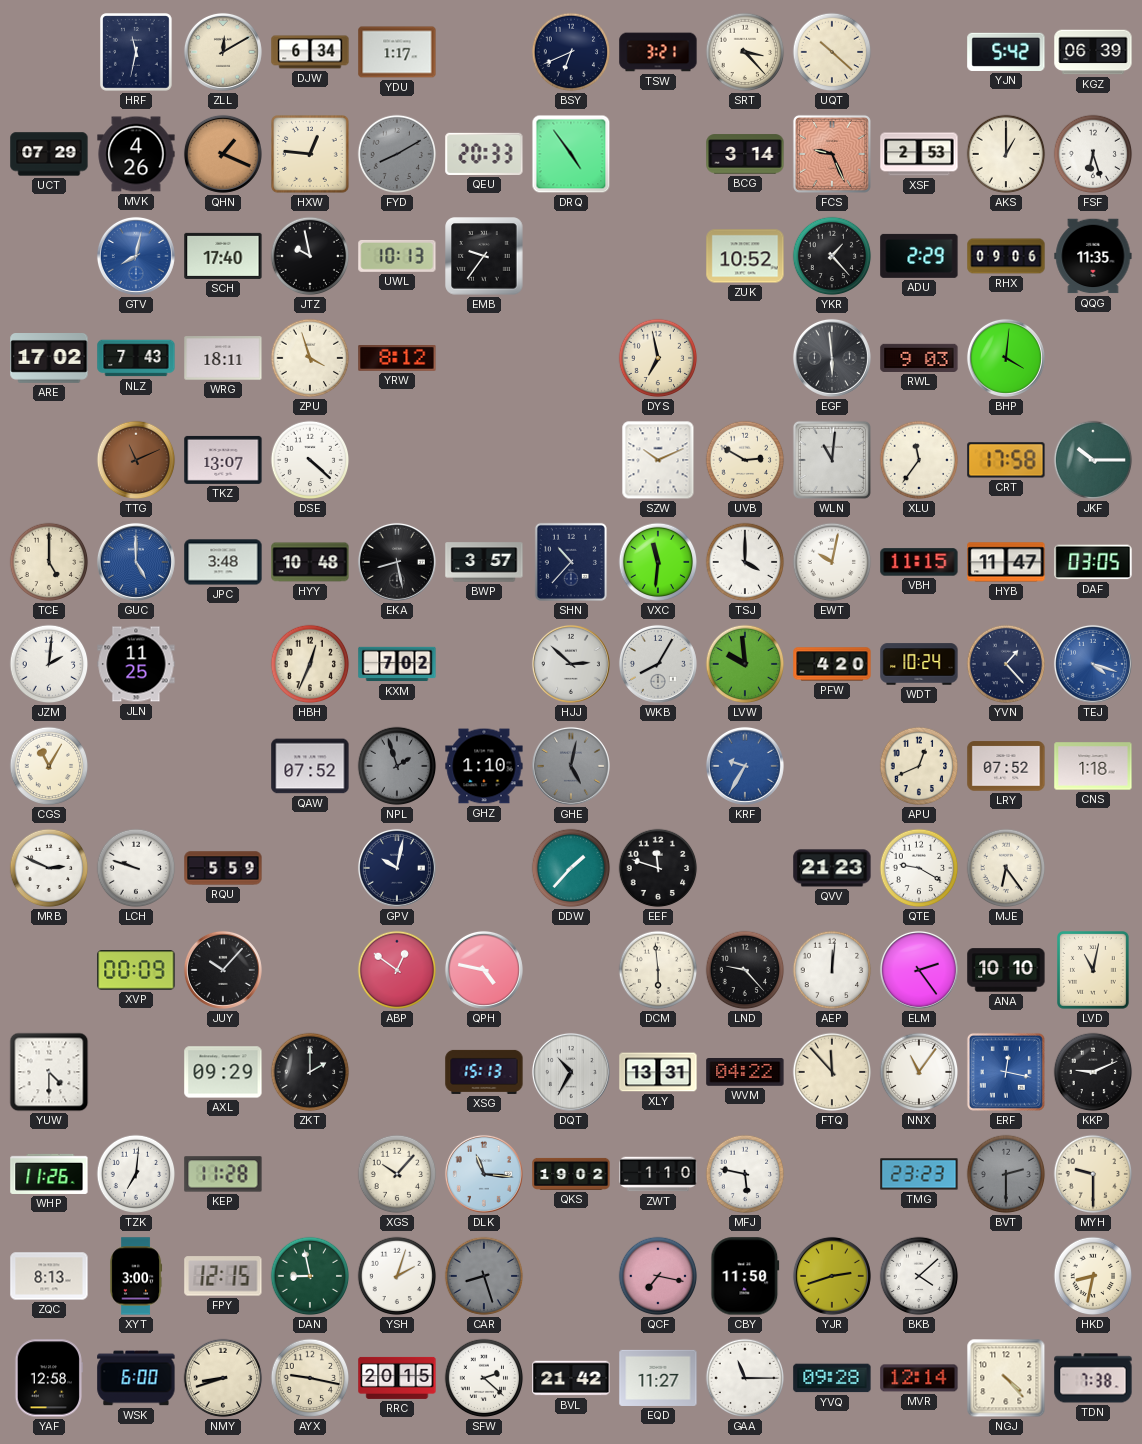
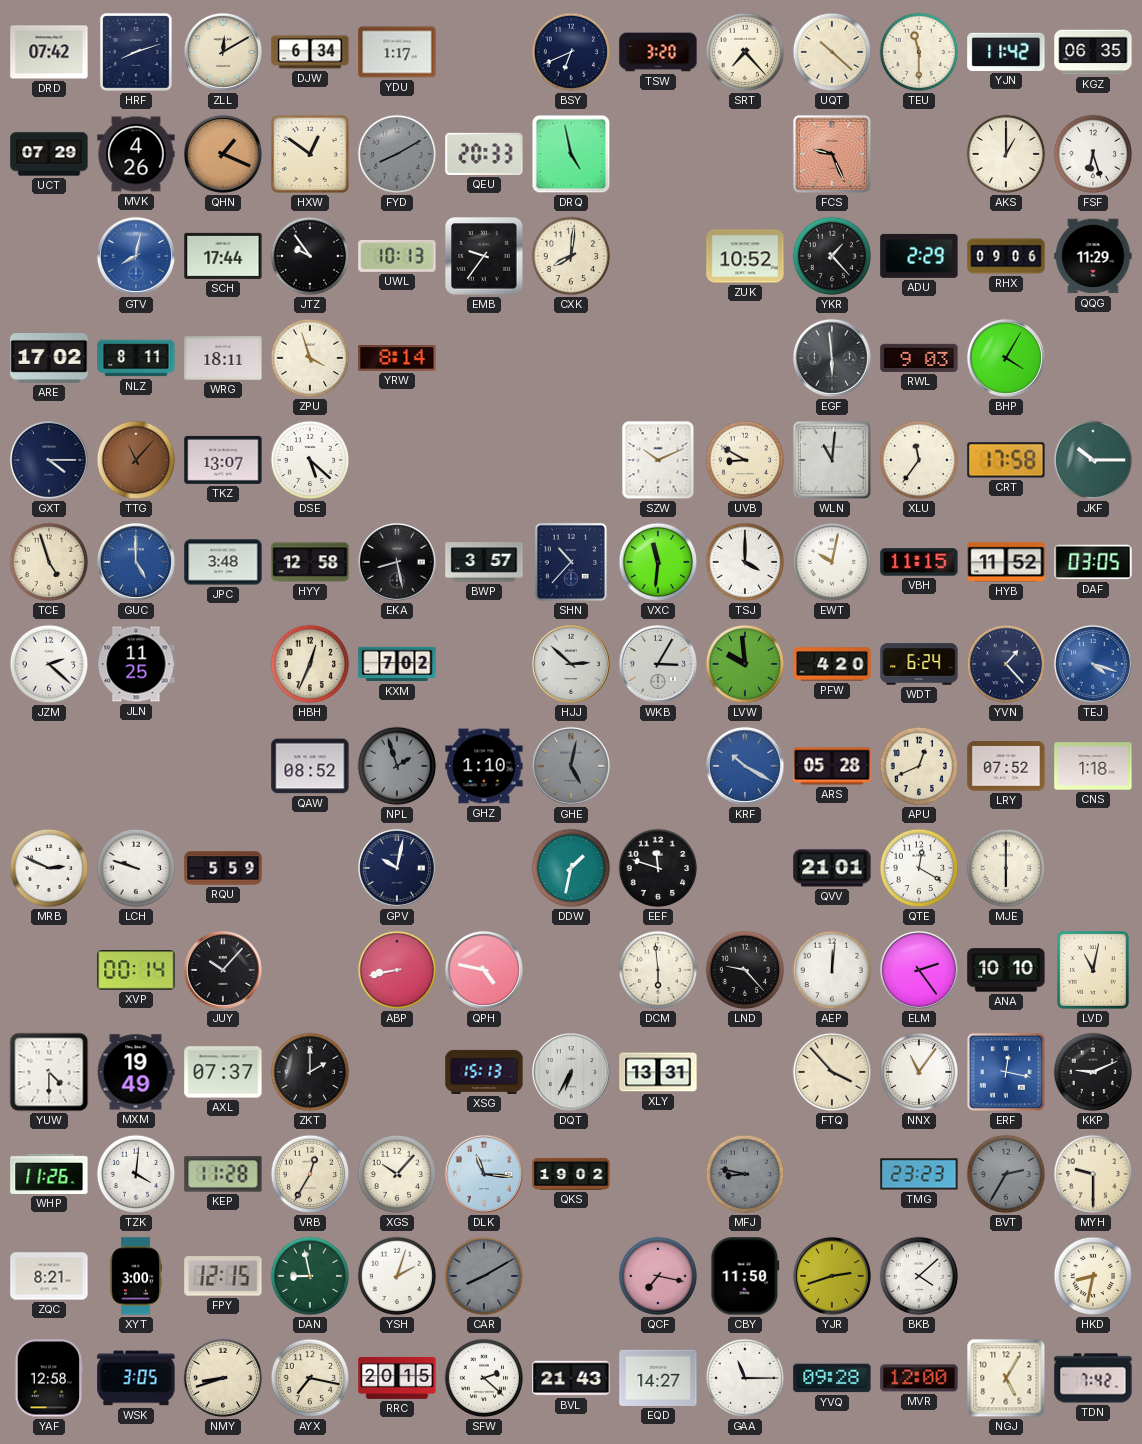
DRD: none -> 07:42
HRF: 11:32 -> 8:12
TSW: 3:21 -> 3:20
SRT: 3:23 -> 7:23
TEU: none -> 11:30
YJN: 5:42 -> 11:42
KGZ: 06:39 -> 06:35
HXW: 12:46 -> 12:51
DRQ: 4:54 -> 4:58
BCG: 3:14 -> none
XSF: 2:53 -> none
SCH: 17:40 -> 17:44
JTZ: 9:58 -> 9:54
CXK: none -> 8:01
QQG: 11:35 -> 11:29
NLZ: 7:43 -> 8:11
YRW: 8:12 -> 8:14
DYS: 6:58 -> none
BHP: 4:01 -> 4:05
GXT: none -> 4:15
TTG: 11:11 -> 11:07
DSE: 4:22 -> 5:22
UVB: 2:50 -> 8:50
TCE: 5:00 -> 4:57
HYY: 10:48 -> 12:58
HYB: 11:47 -> 11:52
JZM: 2:01 -> 2:22
WKB: 8:05 -> 3:05
WDT: 10:24 -> 6:24
CGS: 11:05 -> none
QAW: 07:52 -> 08:52
KRF: 9:35 -> 10:20
ARS: none -> 05:28
DDW: 1:37 -> 1:32
QVV: 21:23 -> 21:01
QTE: 9:20 -> 12:20
MJE: 6:24 -> 6:00
XVP: 00:09 -> 00:14
ABP: 12:51 -> 8:43
MXM: none -> 19:49
AXL: 09:29 -> 07:37
DQT: 10:35 -> 6:35
WVM: 04:22 -> none
FTQ: 11:53 -> 3:53
TZK: 7:01 -> 4:01
VRB: none -> 12:35
ZWT: 1:10 -> none
MFJ: 5:47 -> 8:47
MFJ dial: white -> grey
BVT: 2:30 -> 2:35
ZQC: 8:13 -> 8:21
CAR: 8:27 -> 8:10
WSK: 6:00 -> 3:05
AYX: 9:17 -> 7:17
BVL: 21:42 -> 21:43
EQD: 11:27 -> 14:27
MVR: 12:14 -> 12:00
NGJ: 4:23 -> 5:05
TDN: 7:38 -> 7:42
